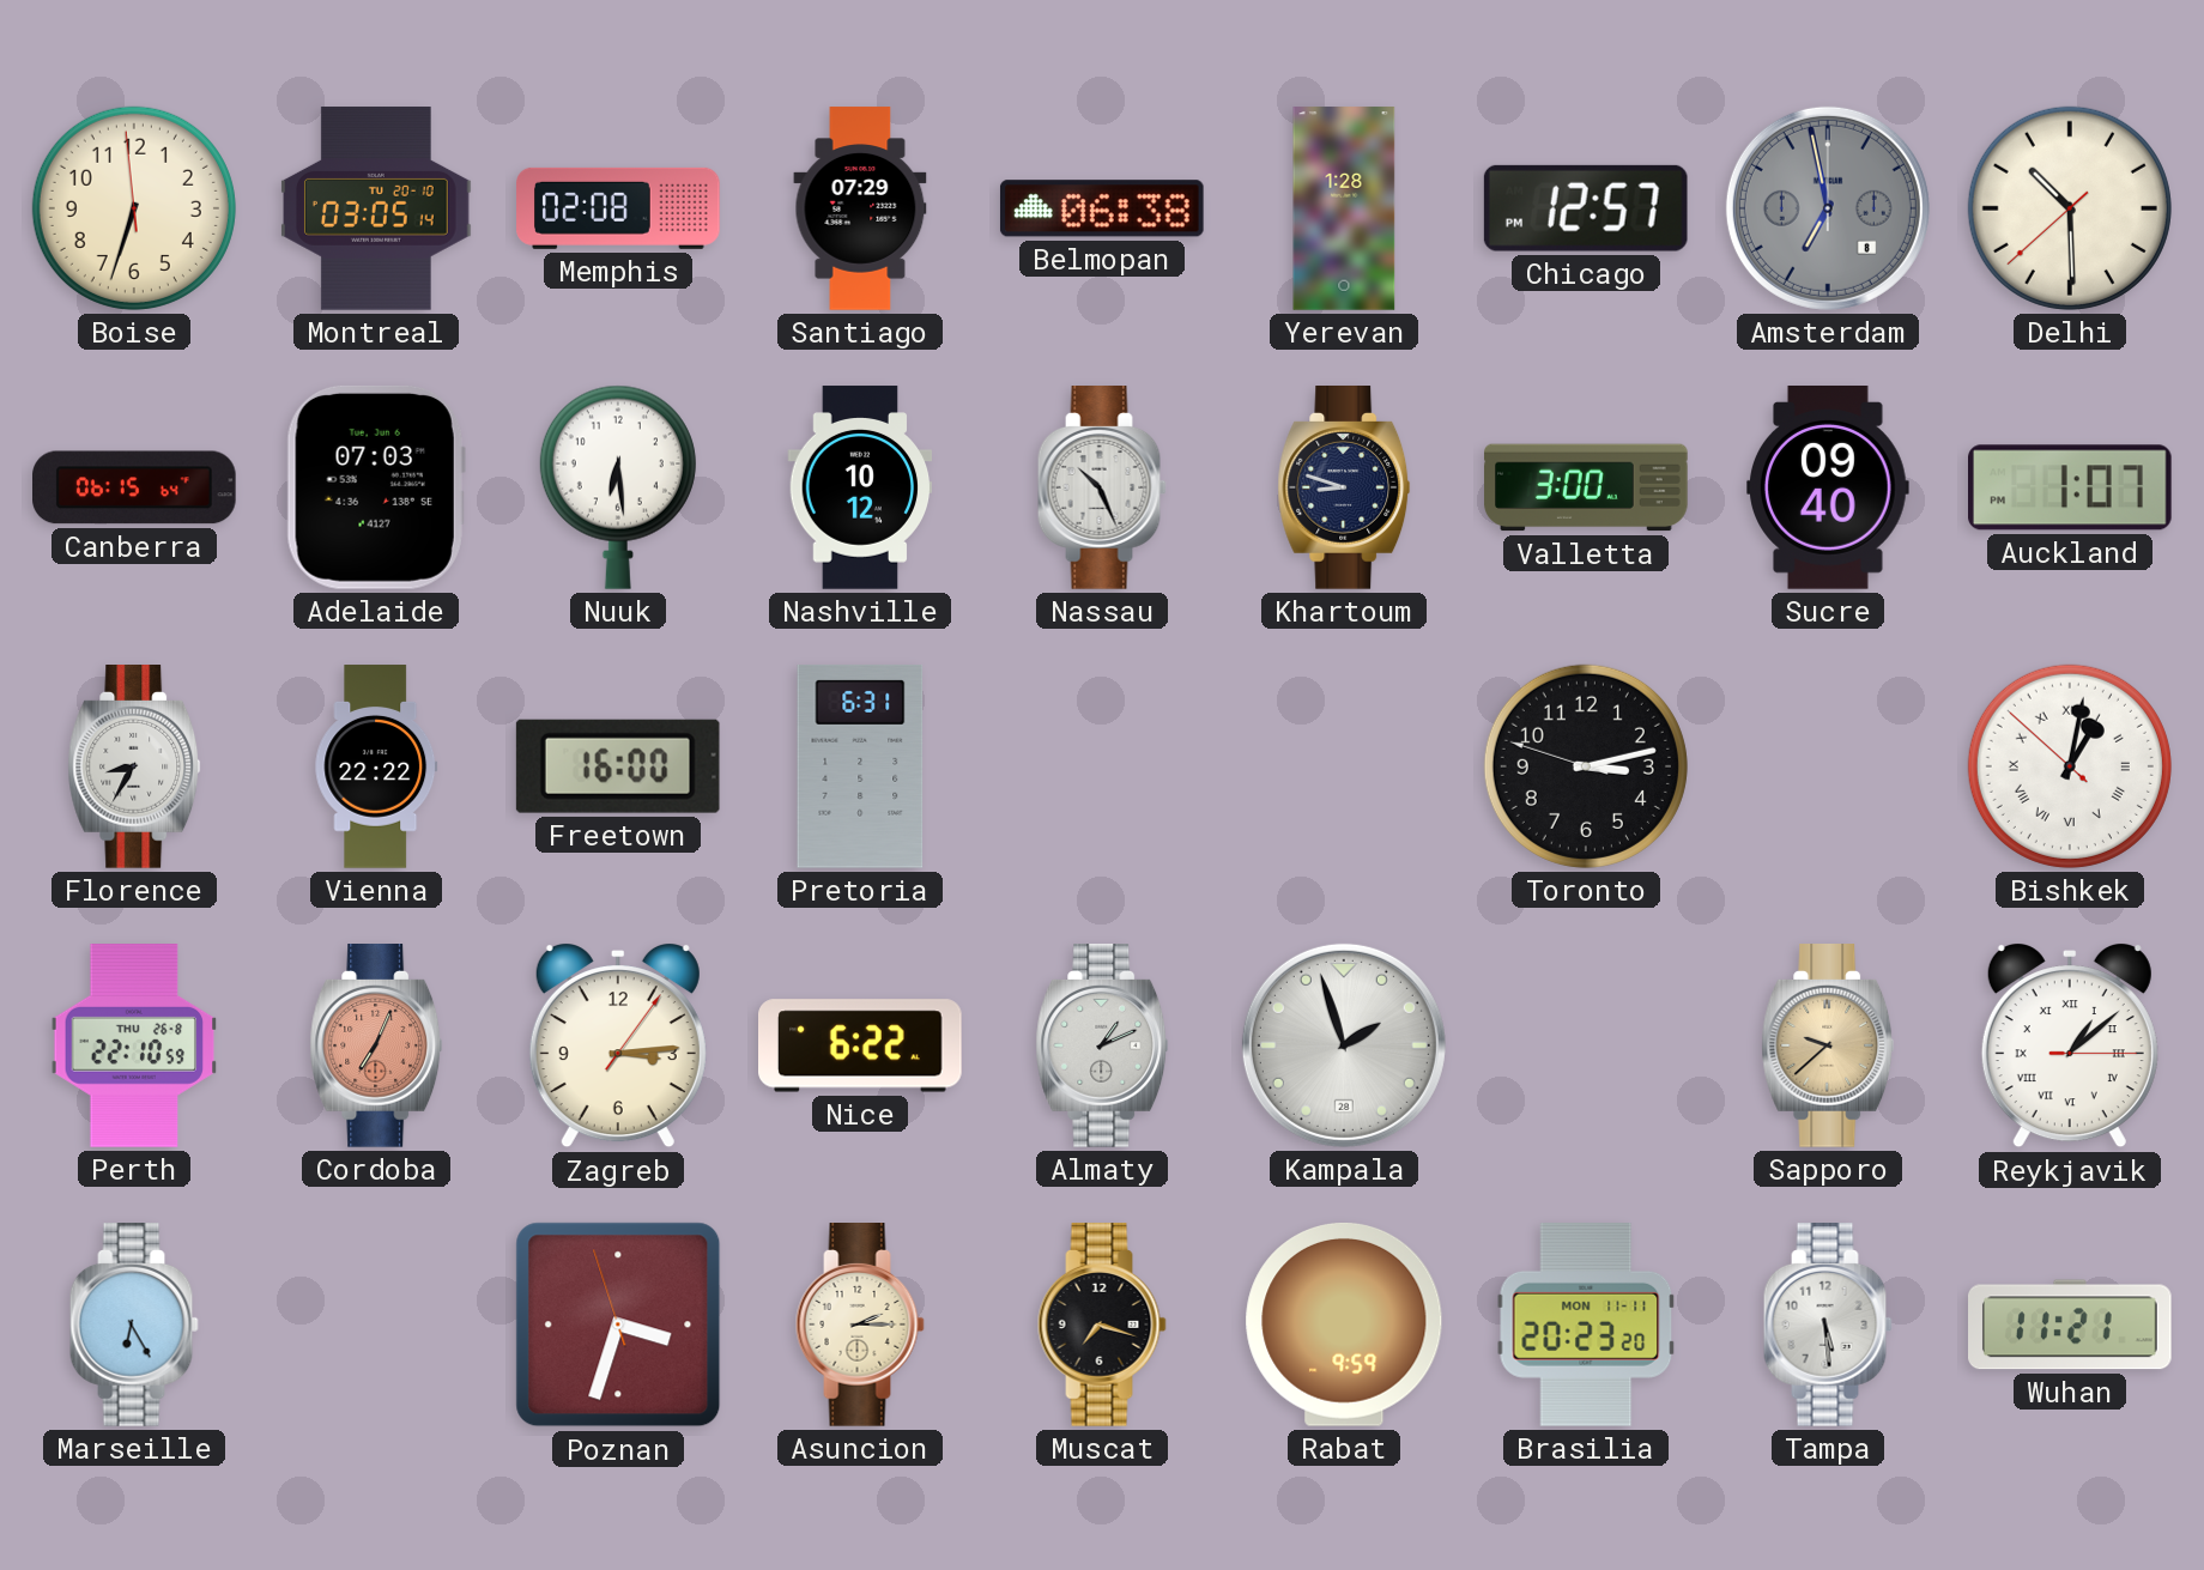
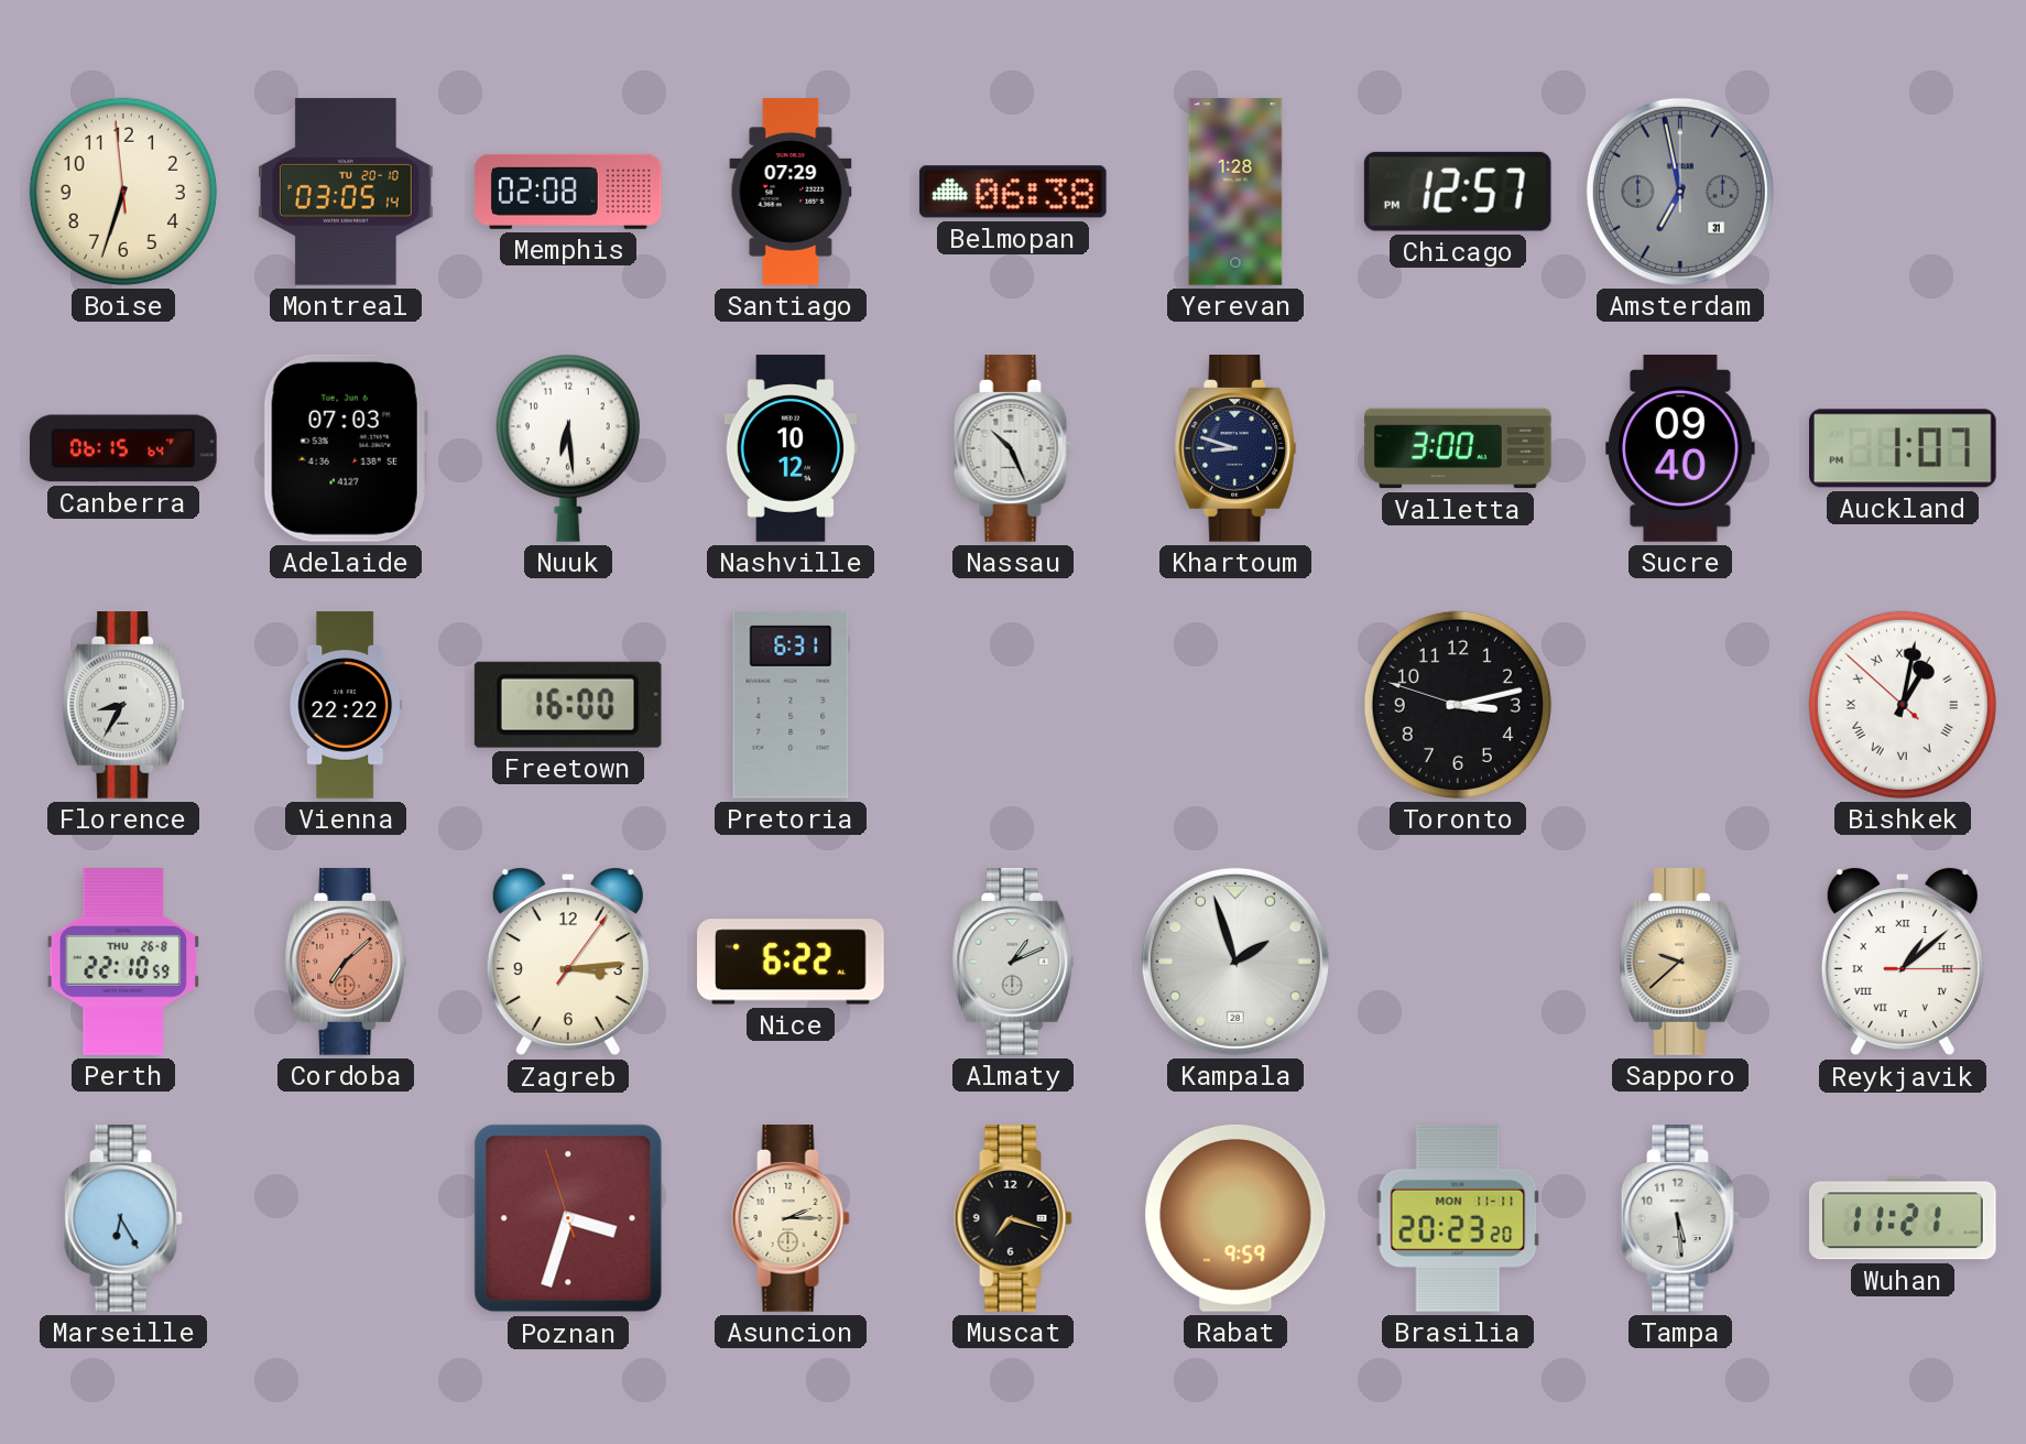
Amsterdam date: 8 -> 31
Delhi: 10:29 -> none
Cordoba: 7:04 -> 7:08
